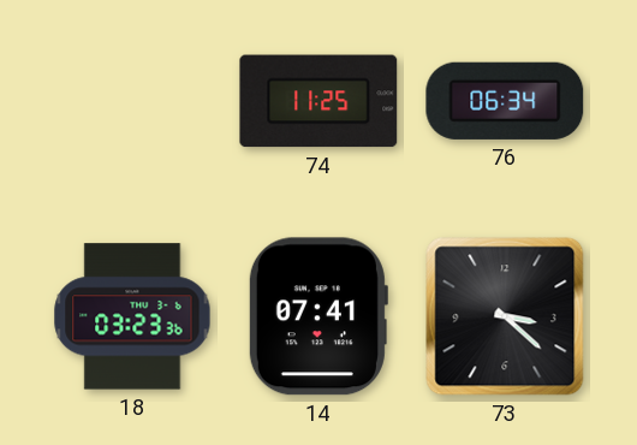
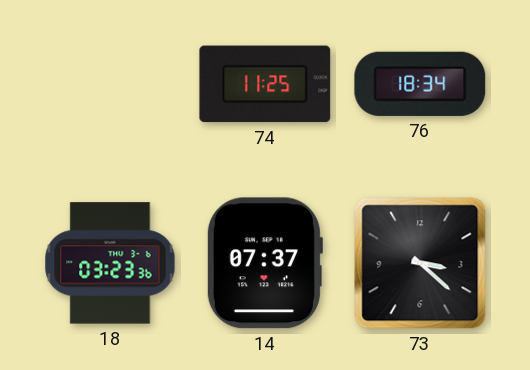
76: 06:34 -> 18:34
14: 07:41 -> 07:37
